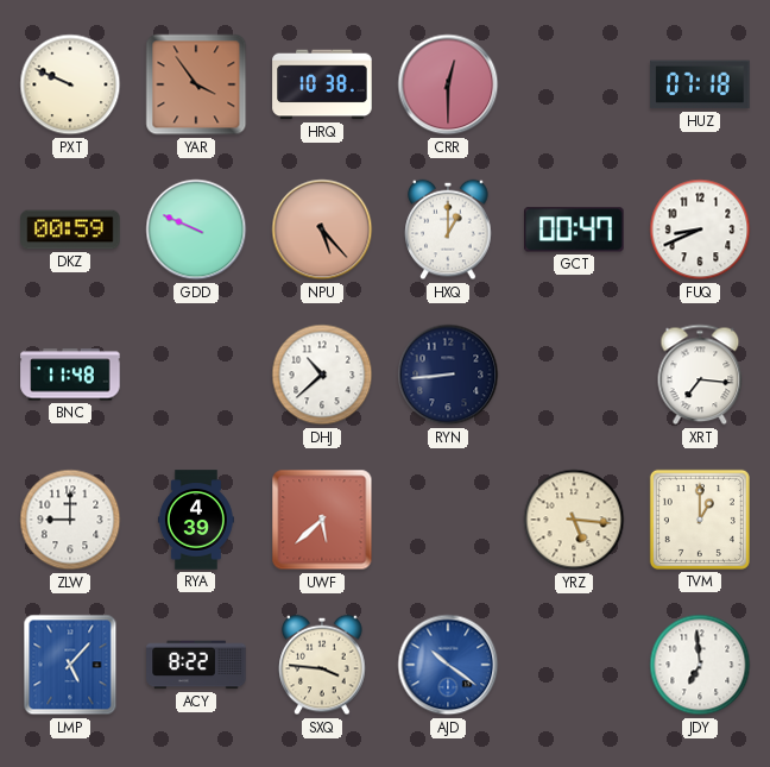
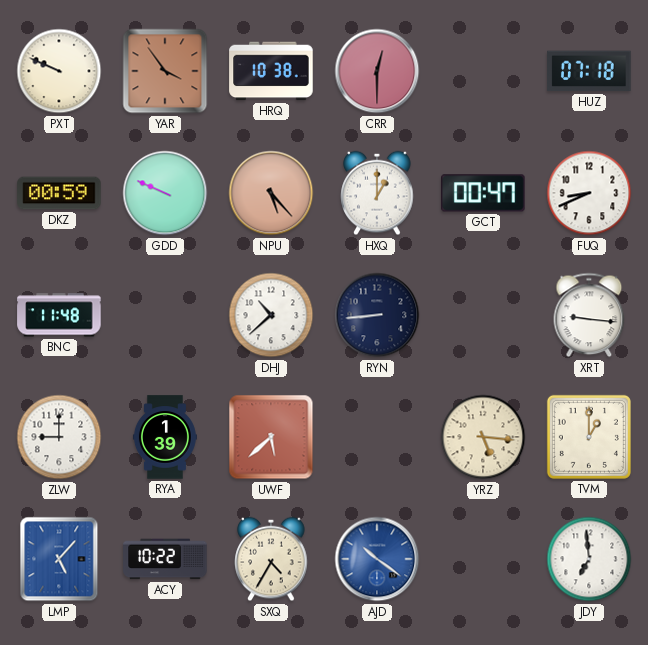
XRT: 7:16 -> 9:16
RYA: 4:39 -> 1:39
ACY: 8:22 -> 10:22
SXQ: 3:46 -> 4:35
